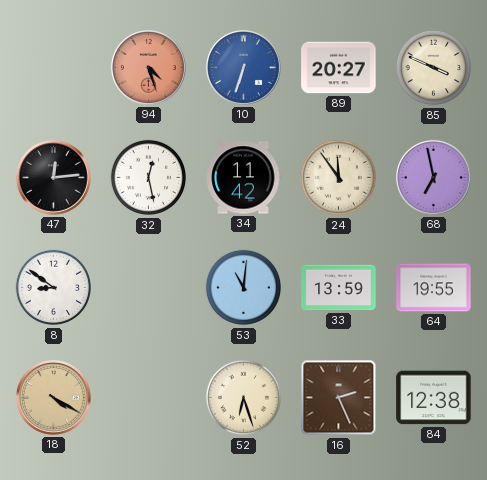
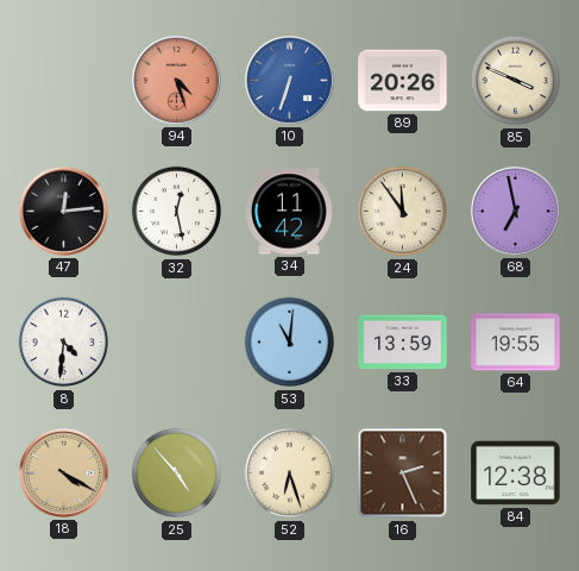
89: 20:27 -> 20:26
8: 8:51 -> 4:31
25: none -> 4:53
